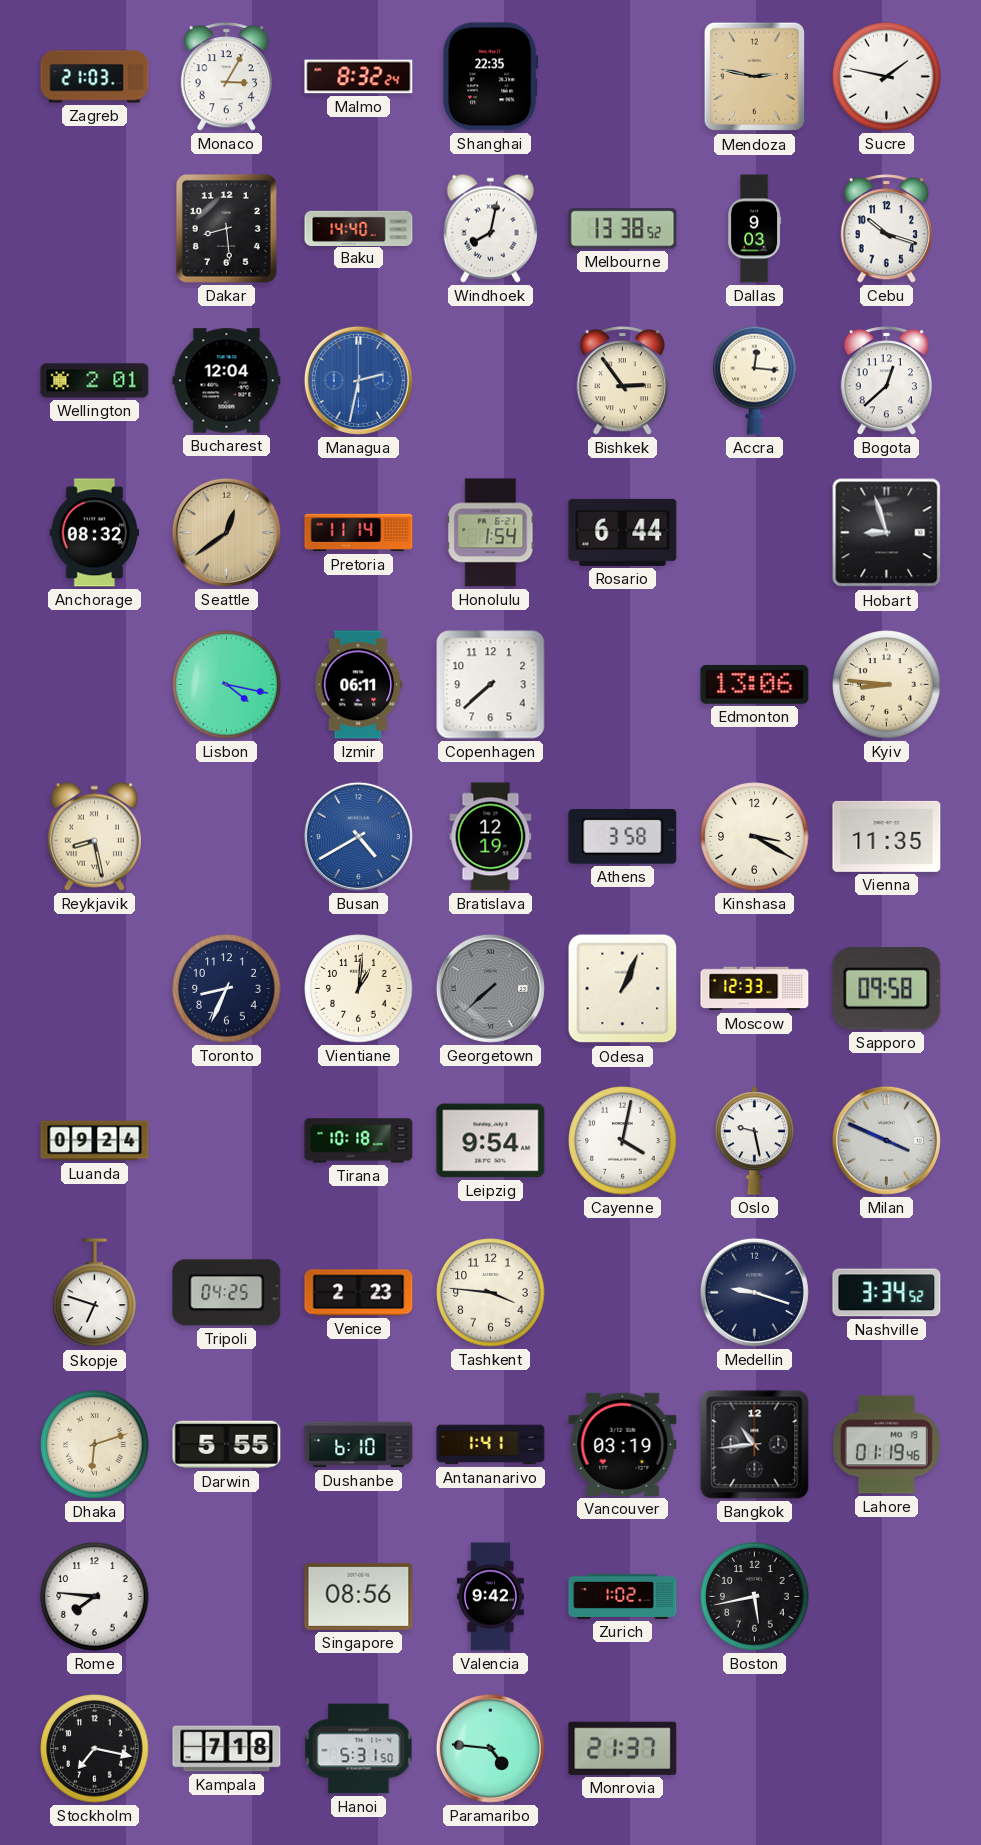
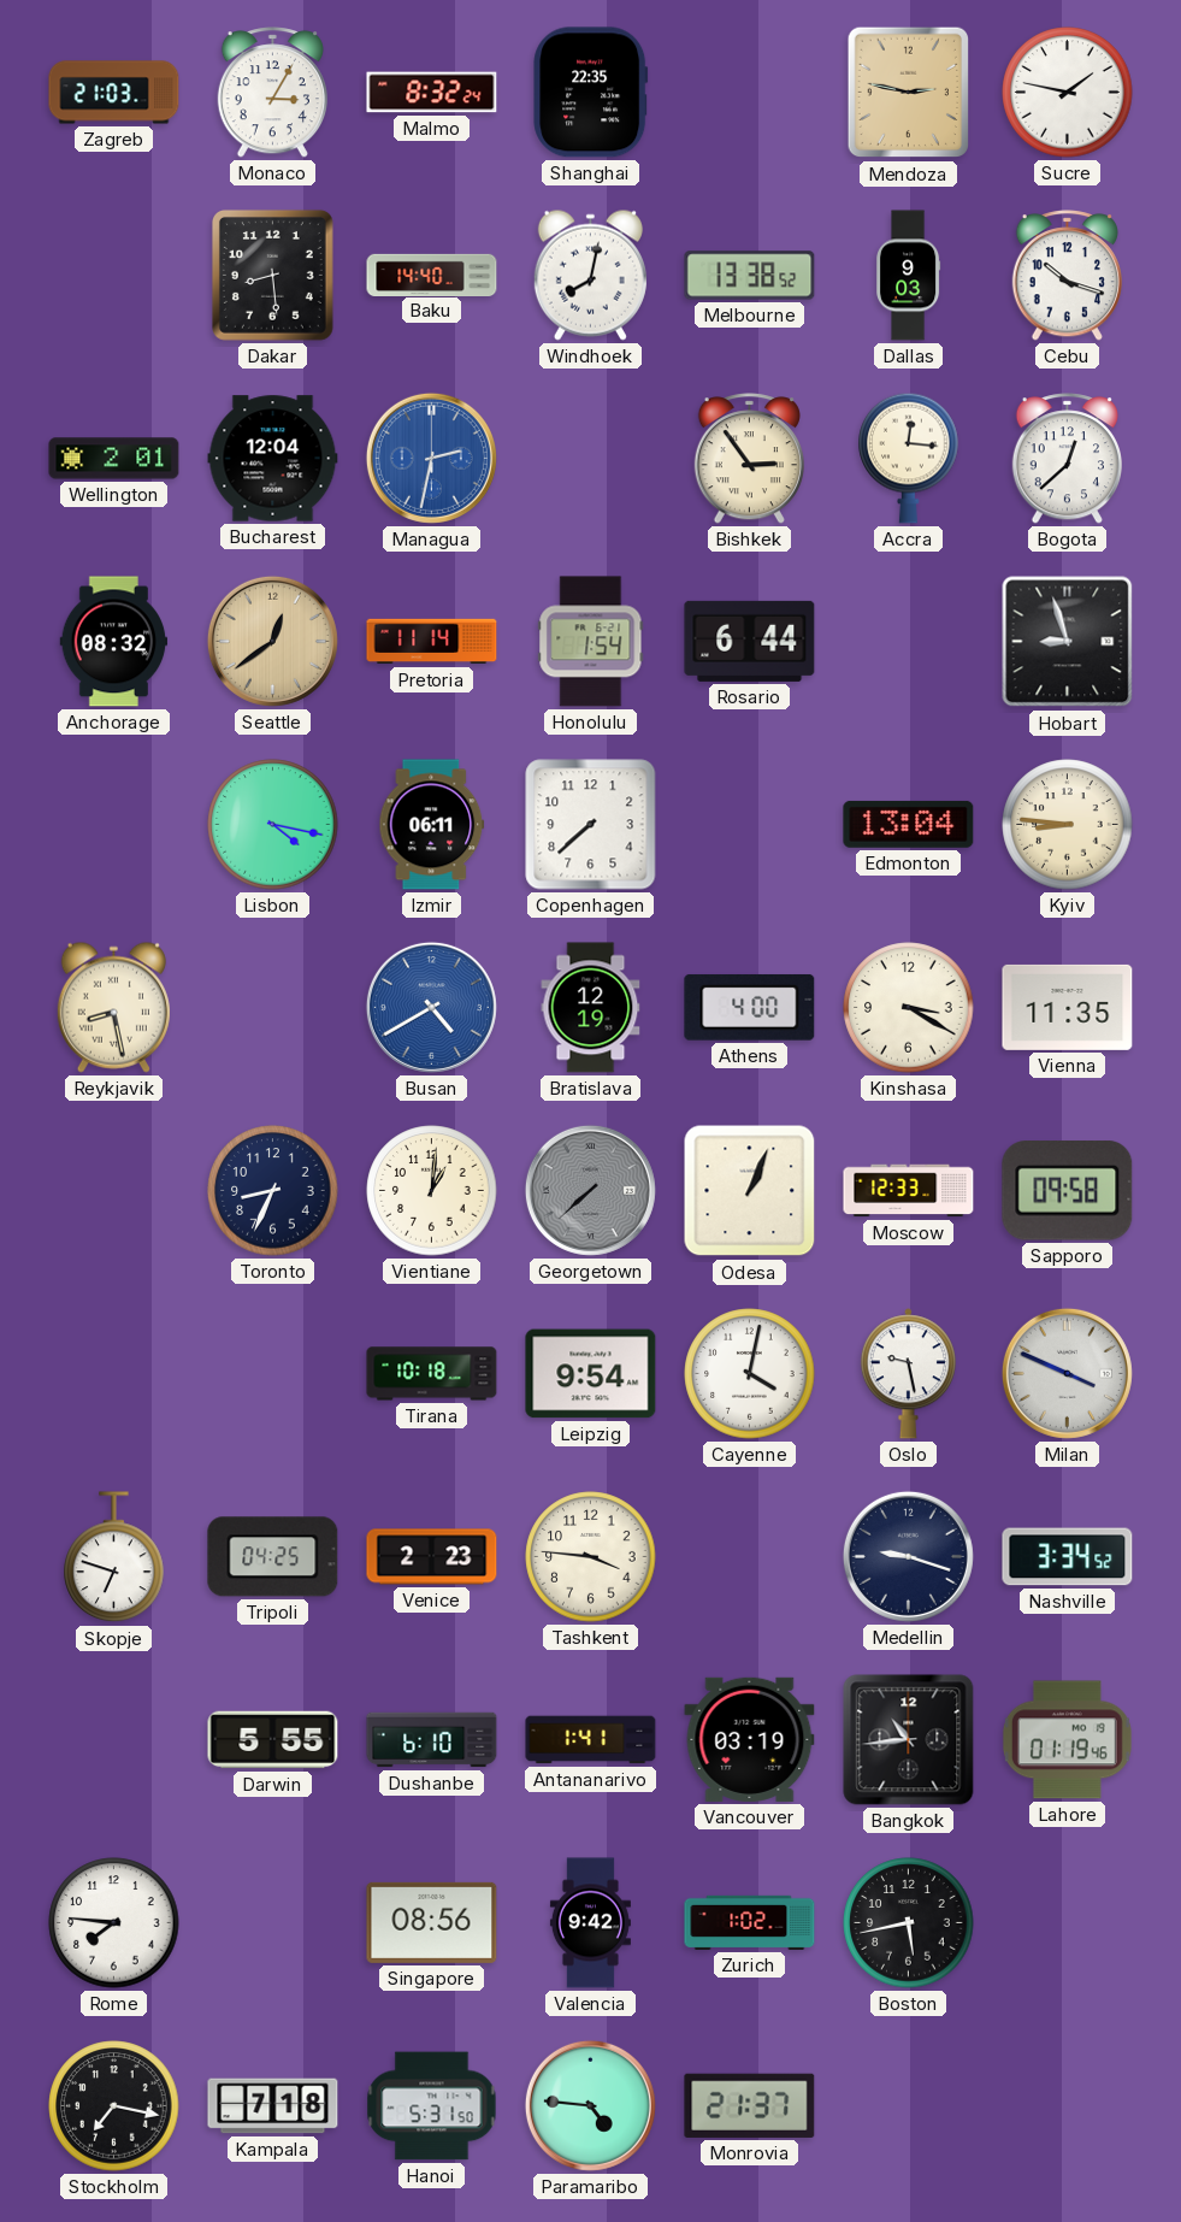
Edmonton: 13:06 -> 13:04
Athens: 3:58 -> 4:00
Luanda: 09:24 -> none
Dhaka: 6:12 -> none
